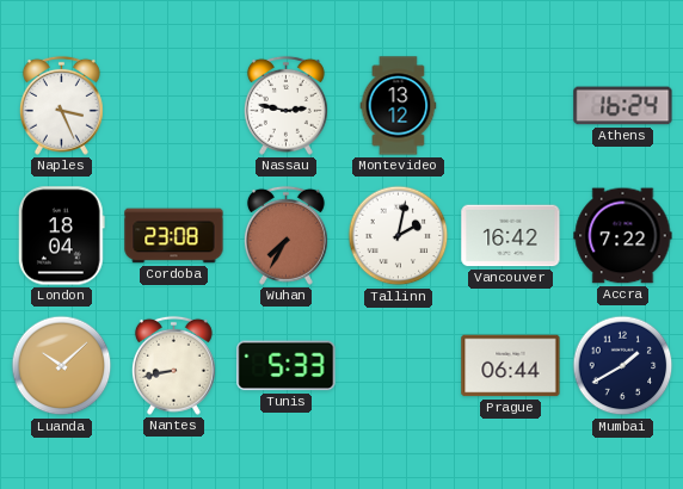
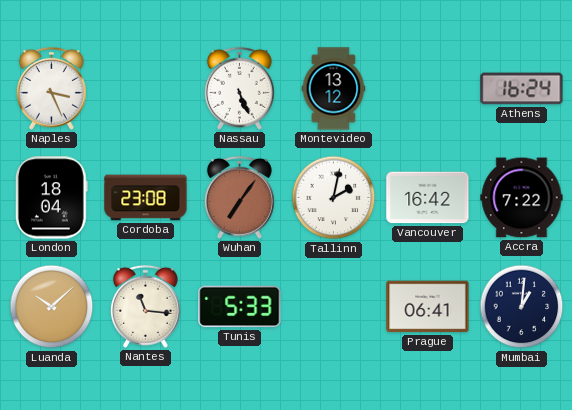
Nassau: 2:47 -> 5:26
Wuhan: 7:35 -> 7:06
Nantes: 8:43 -> 11:16
Prague: 06:44 -> 06:41
Mumbai: 1:40 -> 1:01
